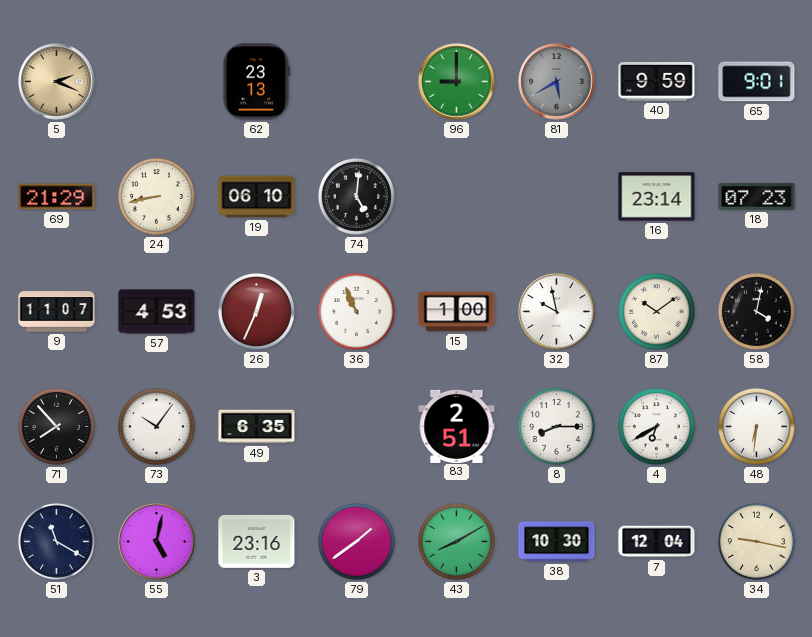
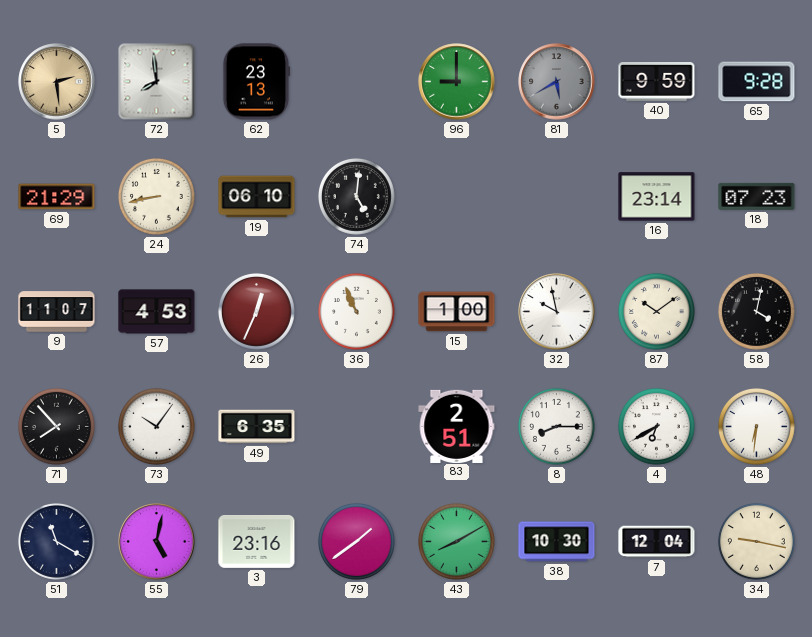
5: 2:19 -> 2:29
72: none -> 7:59
65: 9:01 -> 9:28
